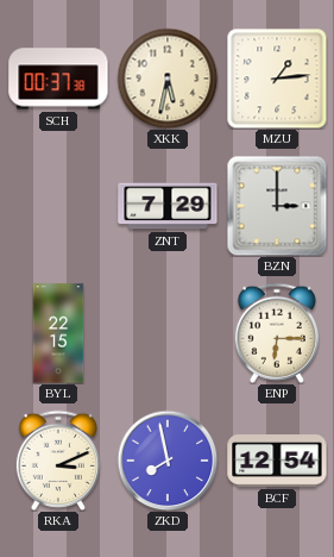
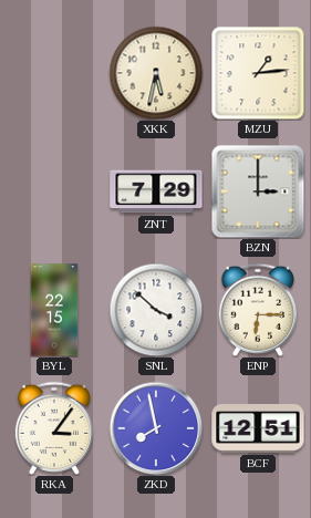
SCH: 00:37 -> none
SNL: none -> 3:52
RKA: 3:11 -> 3:06
BCF: 12:54 -> 12:51
